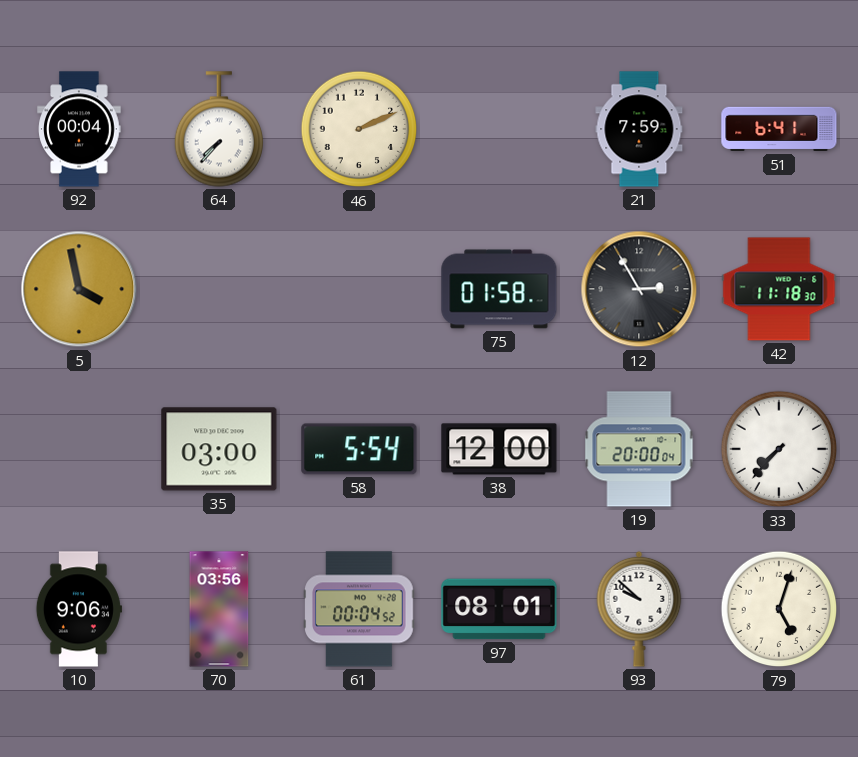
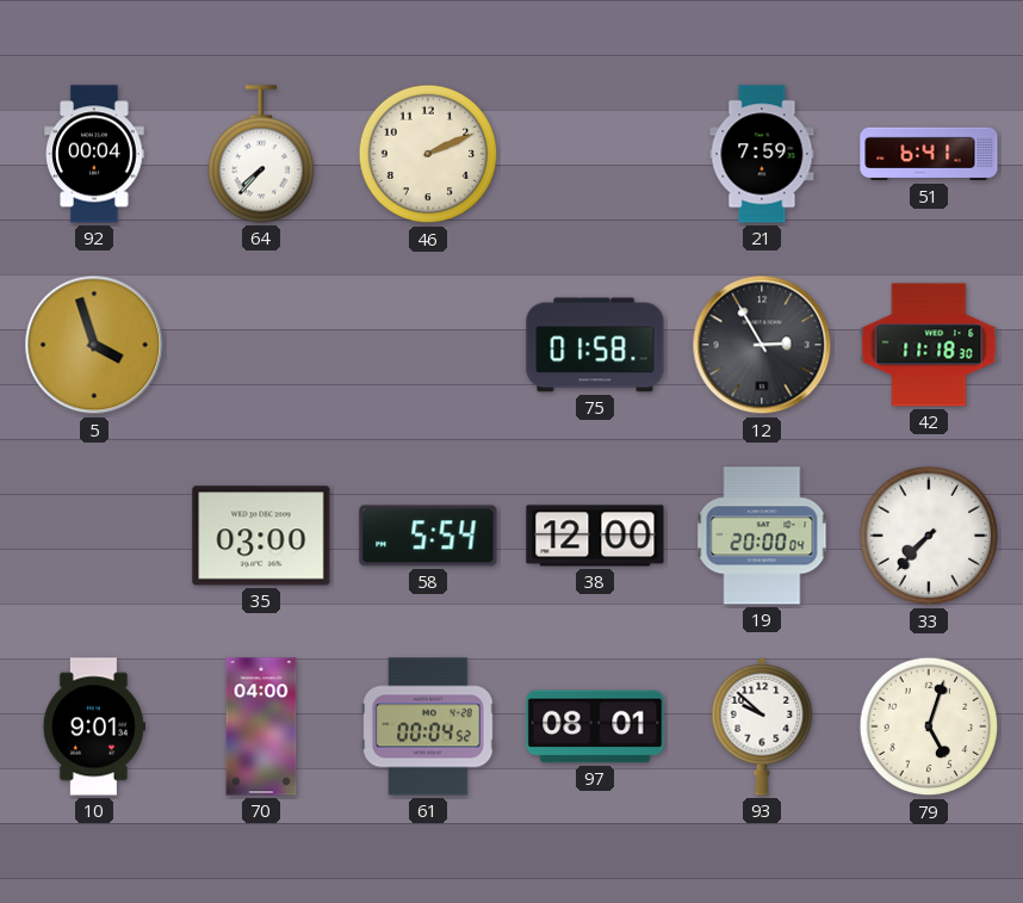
5: 3:58 -> 3:57
10: 9:06 -> 9:01
70: 03:56 -> 04:00
